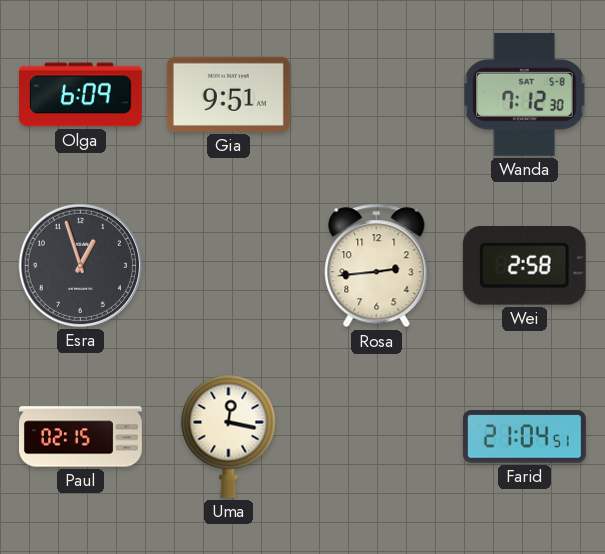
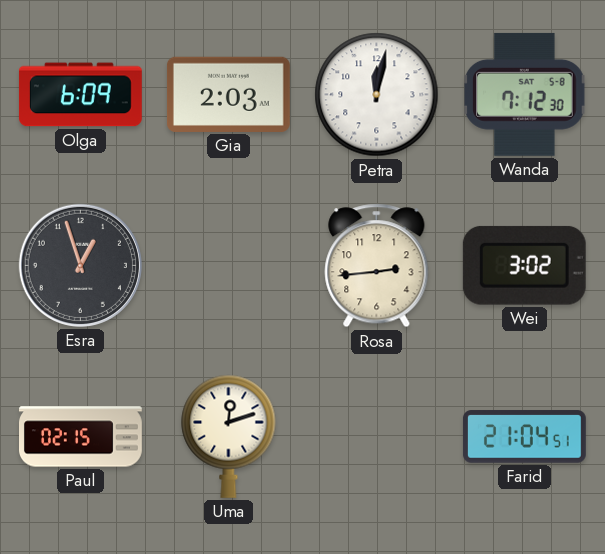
Gia: 9:51 -> 2:03
Petra: none -> 12:02
Wei: 2:58 -> 3:02
Uma: 12:17 -> 12:12
